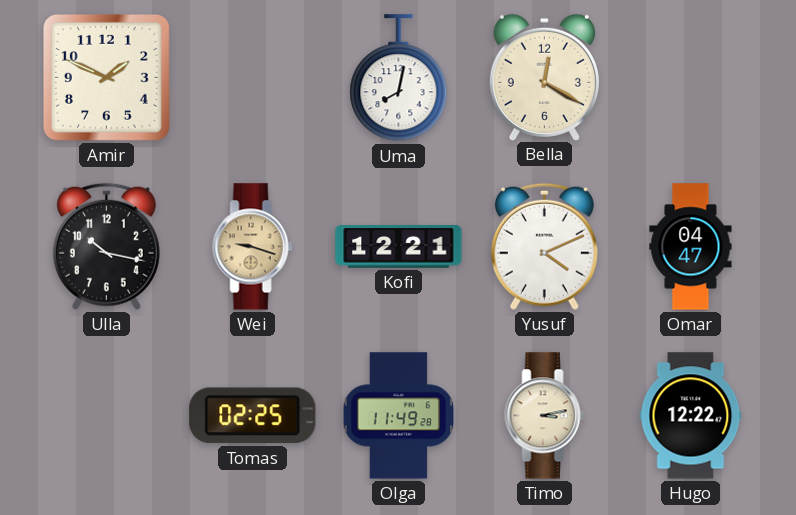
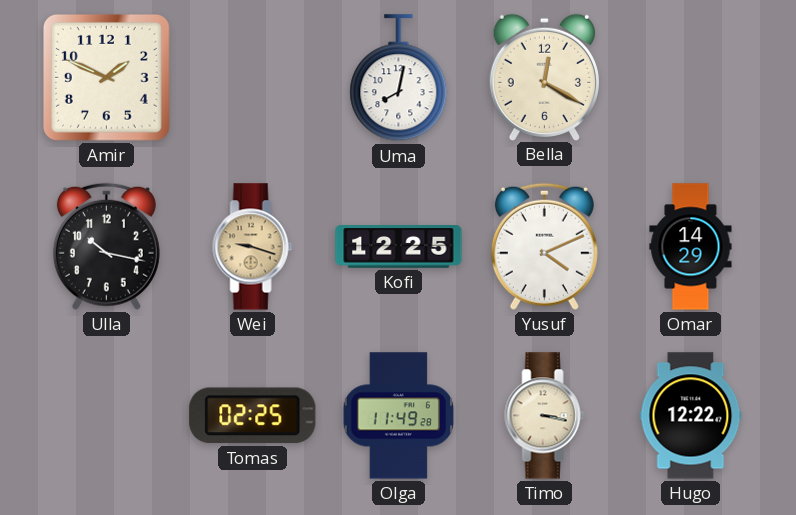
Kofi: 12:21 -> 12:25
Omar: 04:47 -> 14:29
Timo: 3:13 -> 3:17
